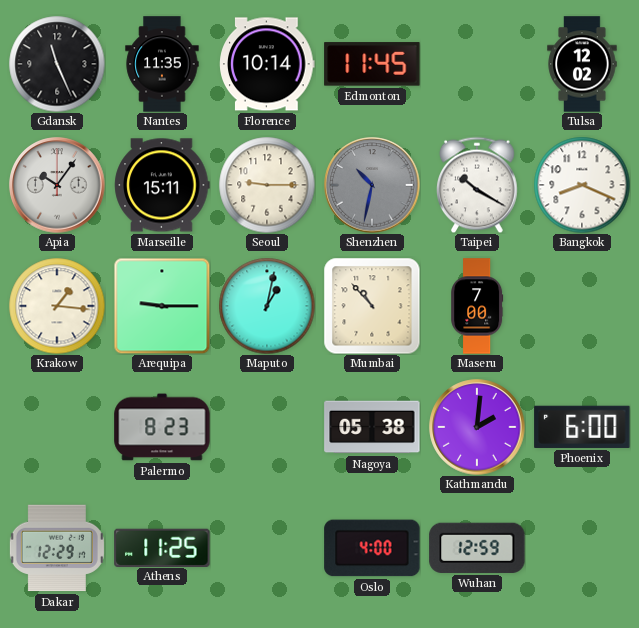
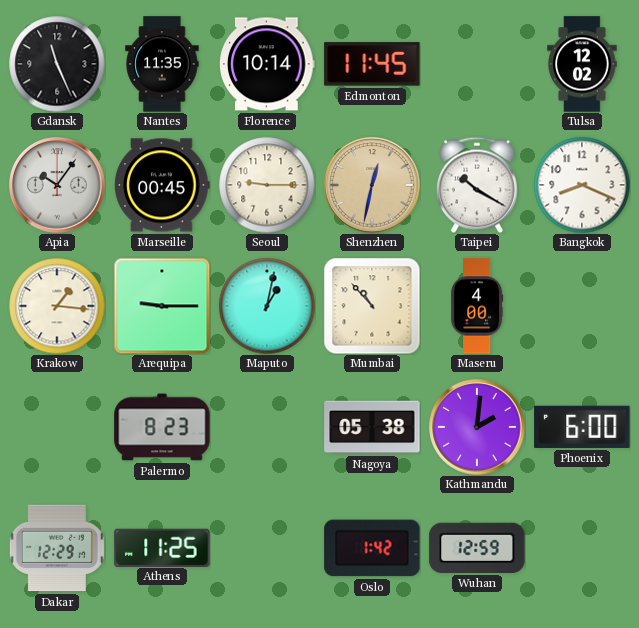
Marseille: 15:11 -> 00:45
Shenzhen: 10:32 -> 12:32
Shenzhen dial: grey -> champagne
Maseru: 7:00 -> 4:00
Oslo: 4:00 -> 1:42
